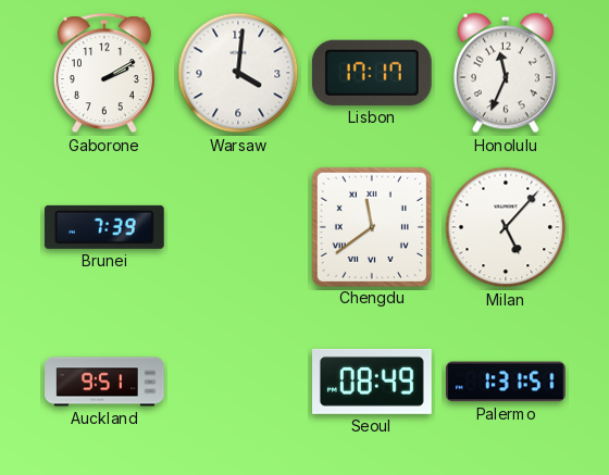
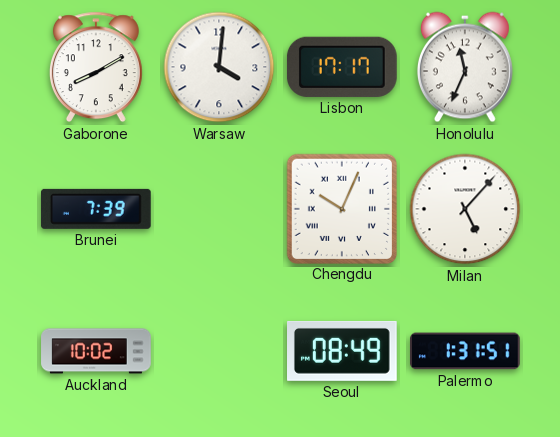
Gaborone: 2:10 -> 8:10
Chengdu: 11:39 -> 10:04
Auckland: 9:51 -> 10:02
